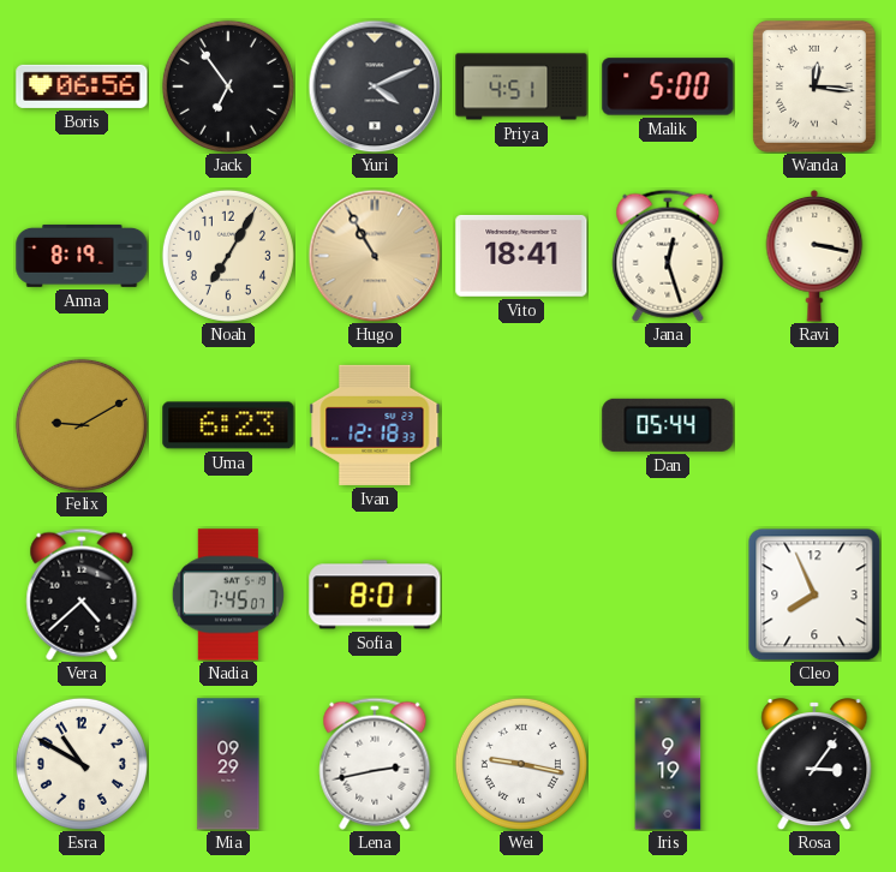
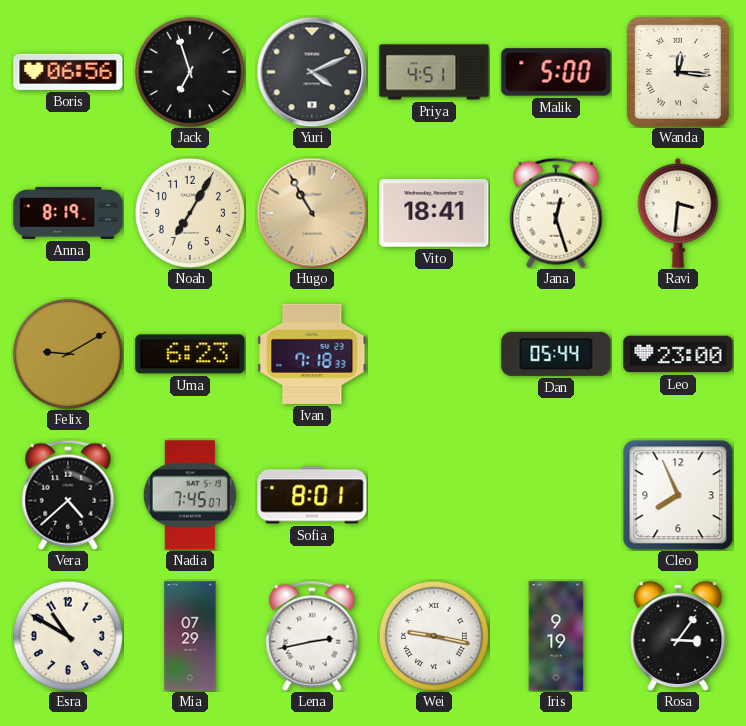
Jack: 6:54 -> 6:57
Ravi: 3:17 -> 3:31
Ivan: 12:18 -> 7:18
Leo: none -> 23:00
Mia: 09:29 -> 07:29
